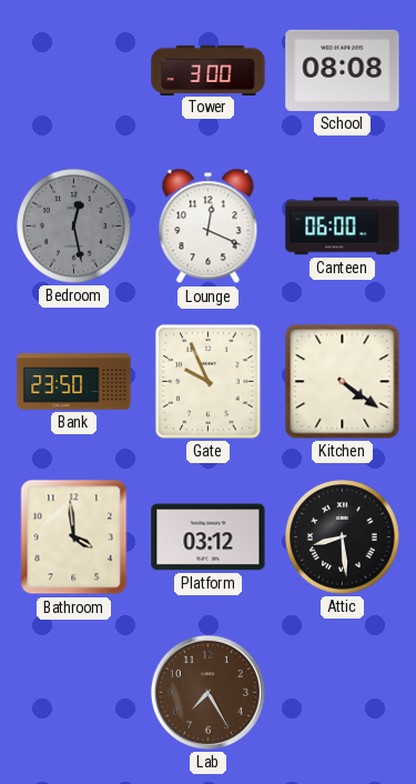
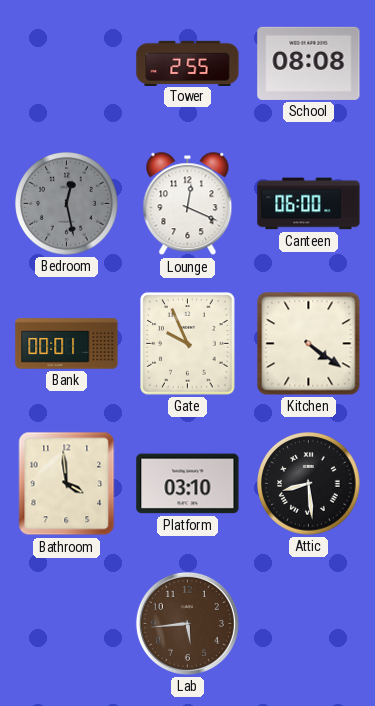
Tower: 3:00 -> 2:55
Bank: 23:50 -> 00:01
Platform: 03:12 -> 03:10
Lab: 7:25 -> 5:44
